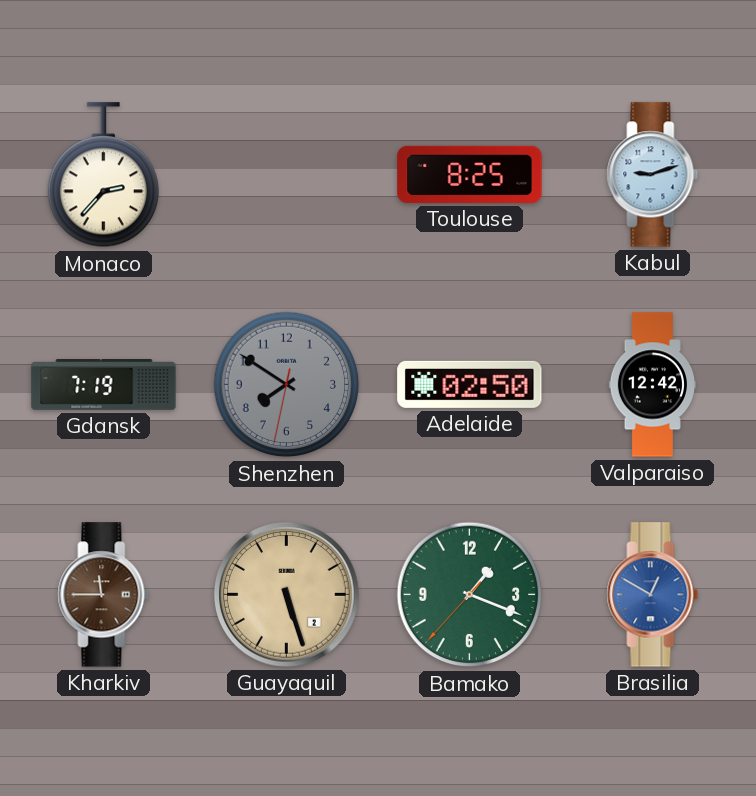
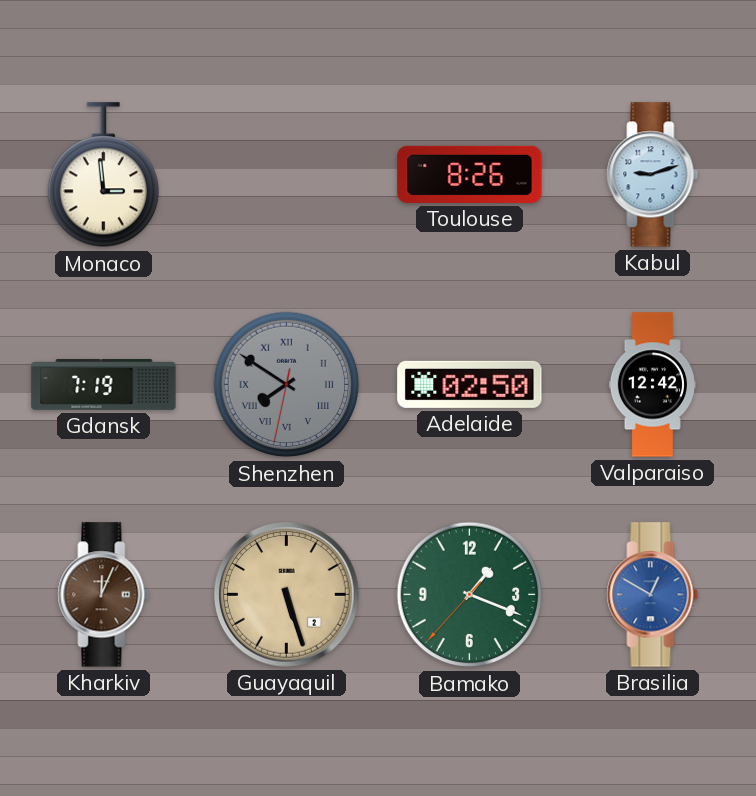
Monaco: 2:37 -> 2:59
Toulouse: 8:25 -> 8:26
Shenzhen numerals: Arabic -> Roman
Kharkiv: 11:45 -> 12:04
